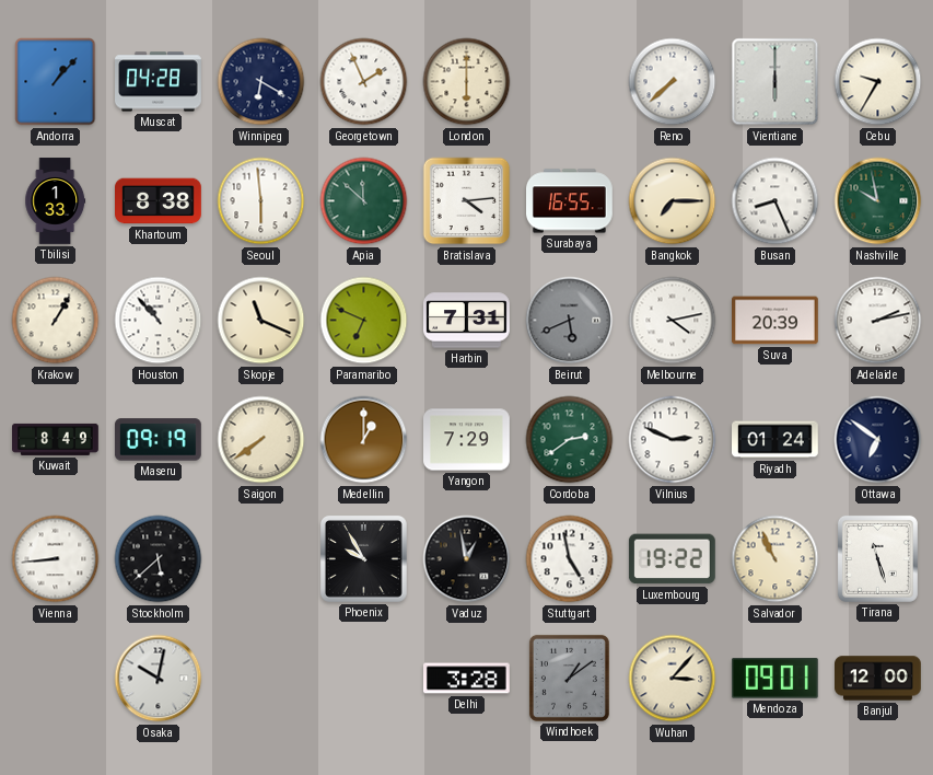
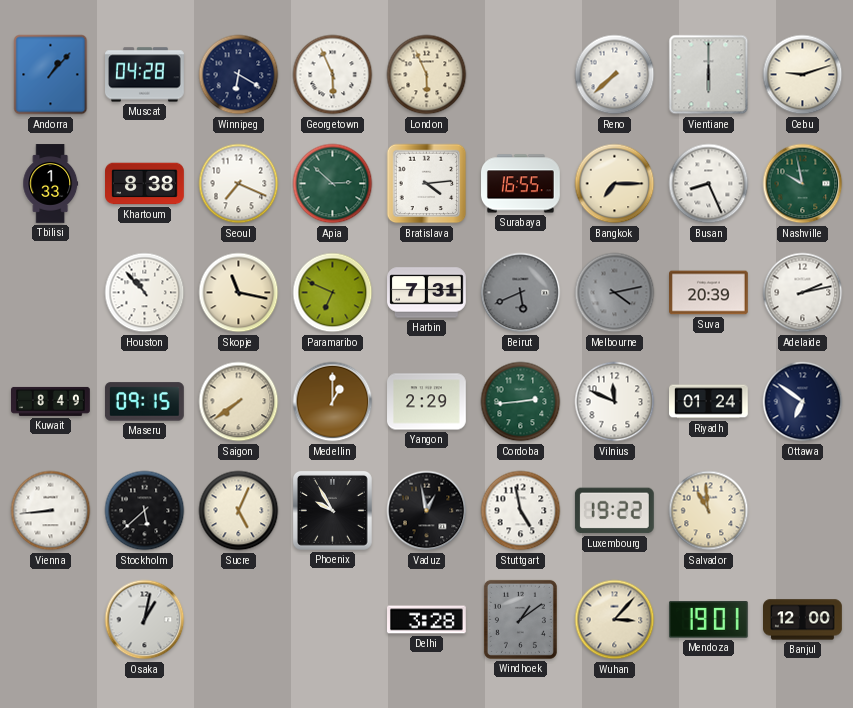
Georgetown: 1:56 -> 5:56
London: 6:00 -> 5:56
Cebu: 9:35 -> 9:12
Seoul: 5:59 -> 7:19
Apia: 11:52 -> 2:52
Krakow: 1:05 -> none
Skopje: 11:19 -> 11:17
Melbourne dial: white -> grey
Maseru: 09:19 -> 09:15
Yangon: 7:29 -> 2:29
Cordoba: 2:39 -> 2:44
Vilnius: 2:49 -> 11:49
Sucre: none -> 5:04
Salvador: 10:56 -> 10:59
Tirana: 11:27 -> none
Osaka: 10:02 -> 1:02
Mendoza: 09:01 -> 19:01
